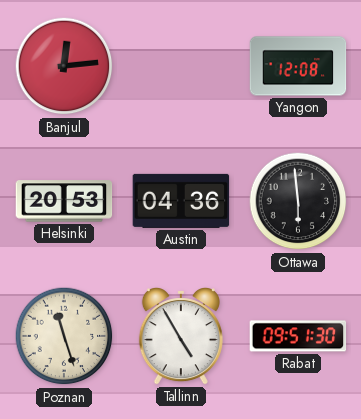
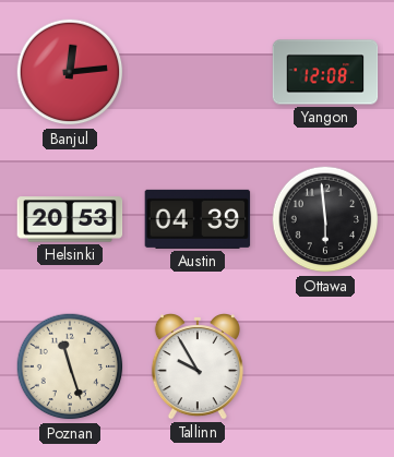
Austin: 04:36 -> 04:39
Tallinn: 4:55 -> 9:55
Rabat: 09:51 -> none
